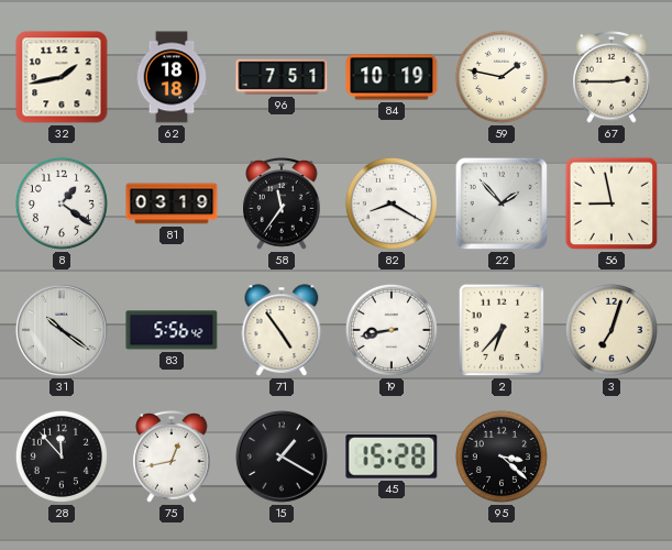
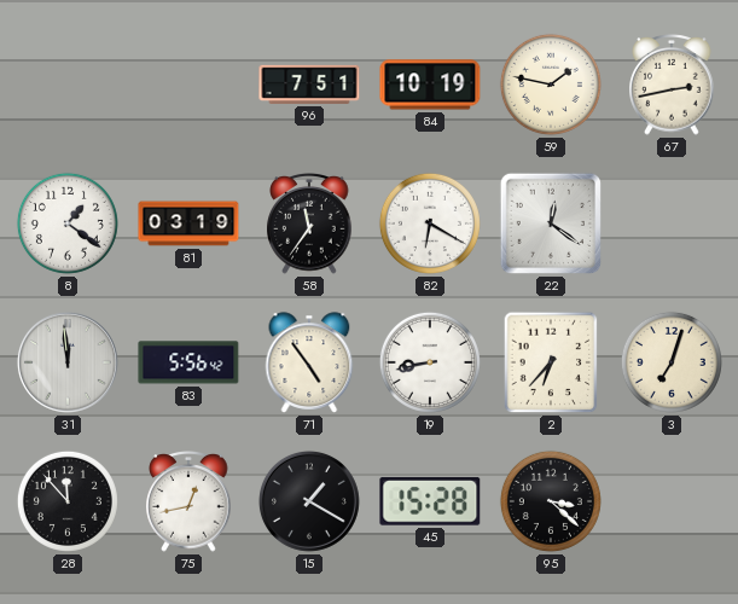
32: 1:43 -> none
62: 18:18 -> none
67: 2:45 -> 2:43
82: 8:20 -> 6:20
22: 1:53 -> 12:21
56: 8:58 -> none
31: 10:21 -> 11:59
